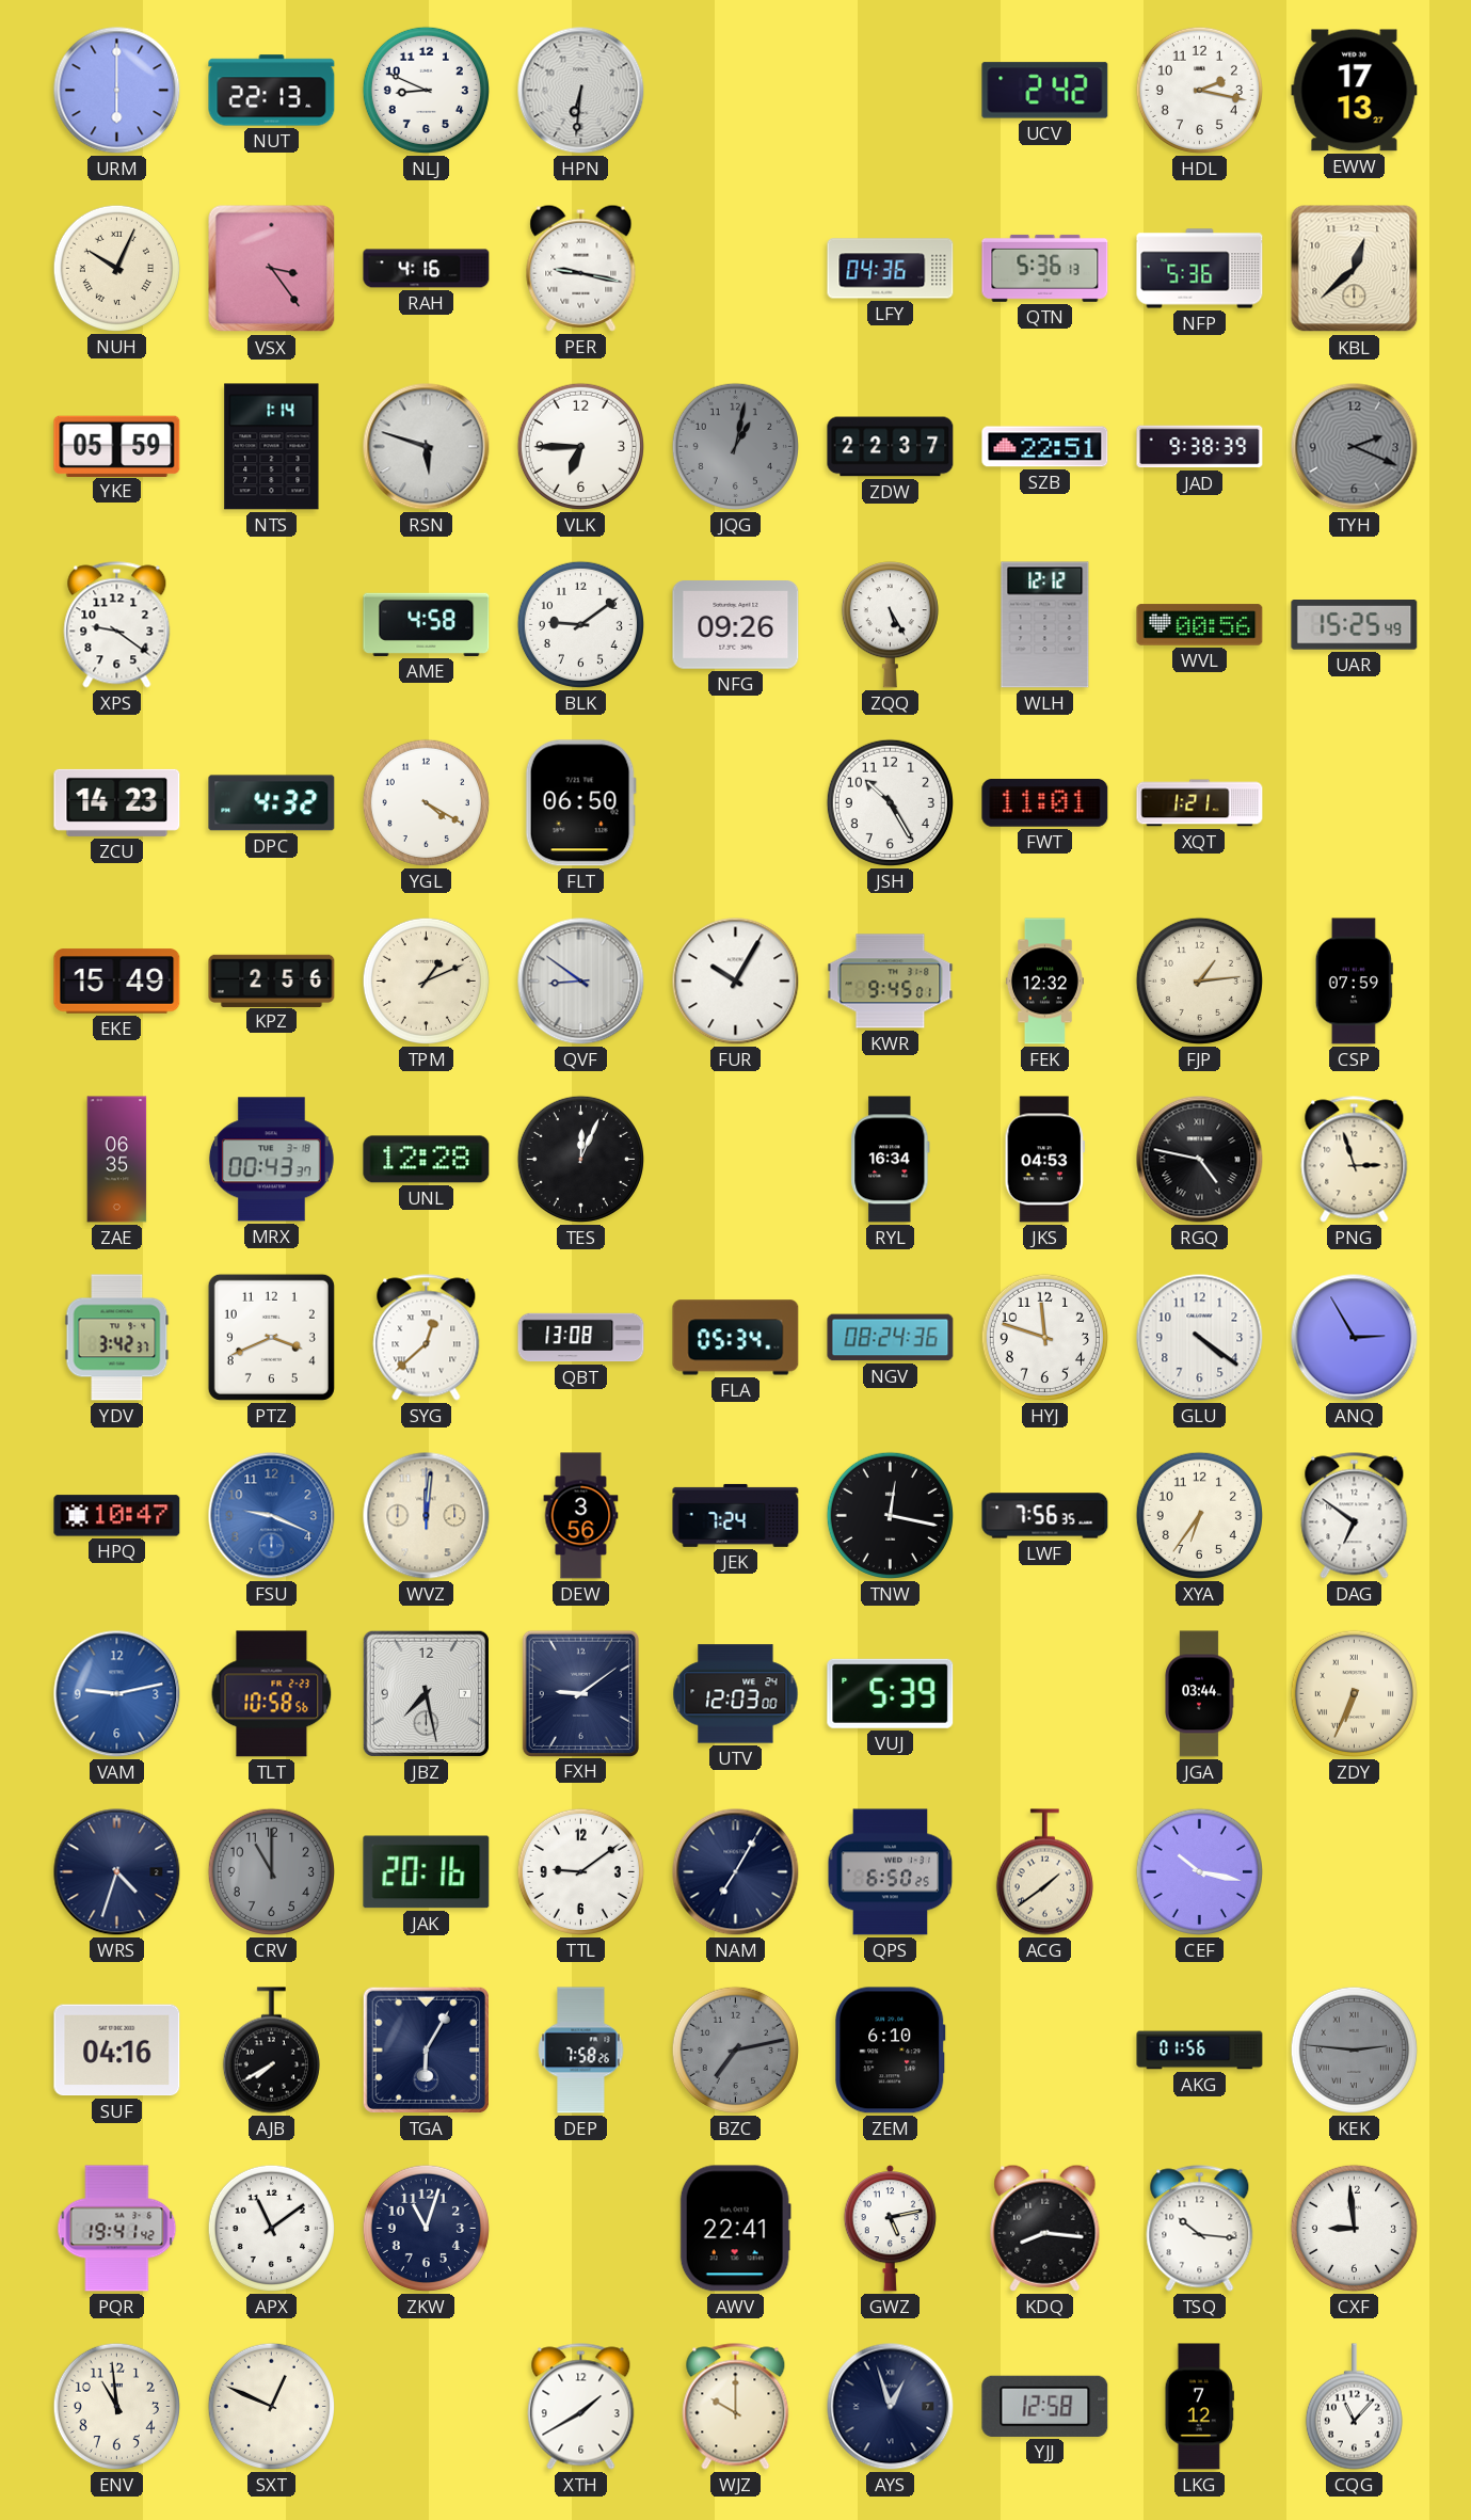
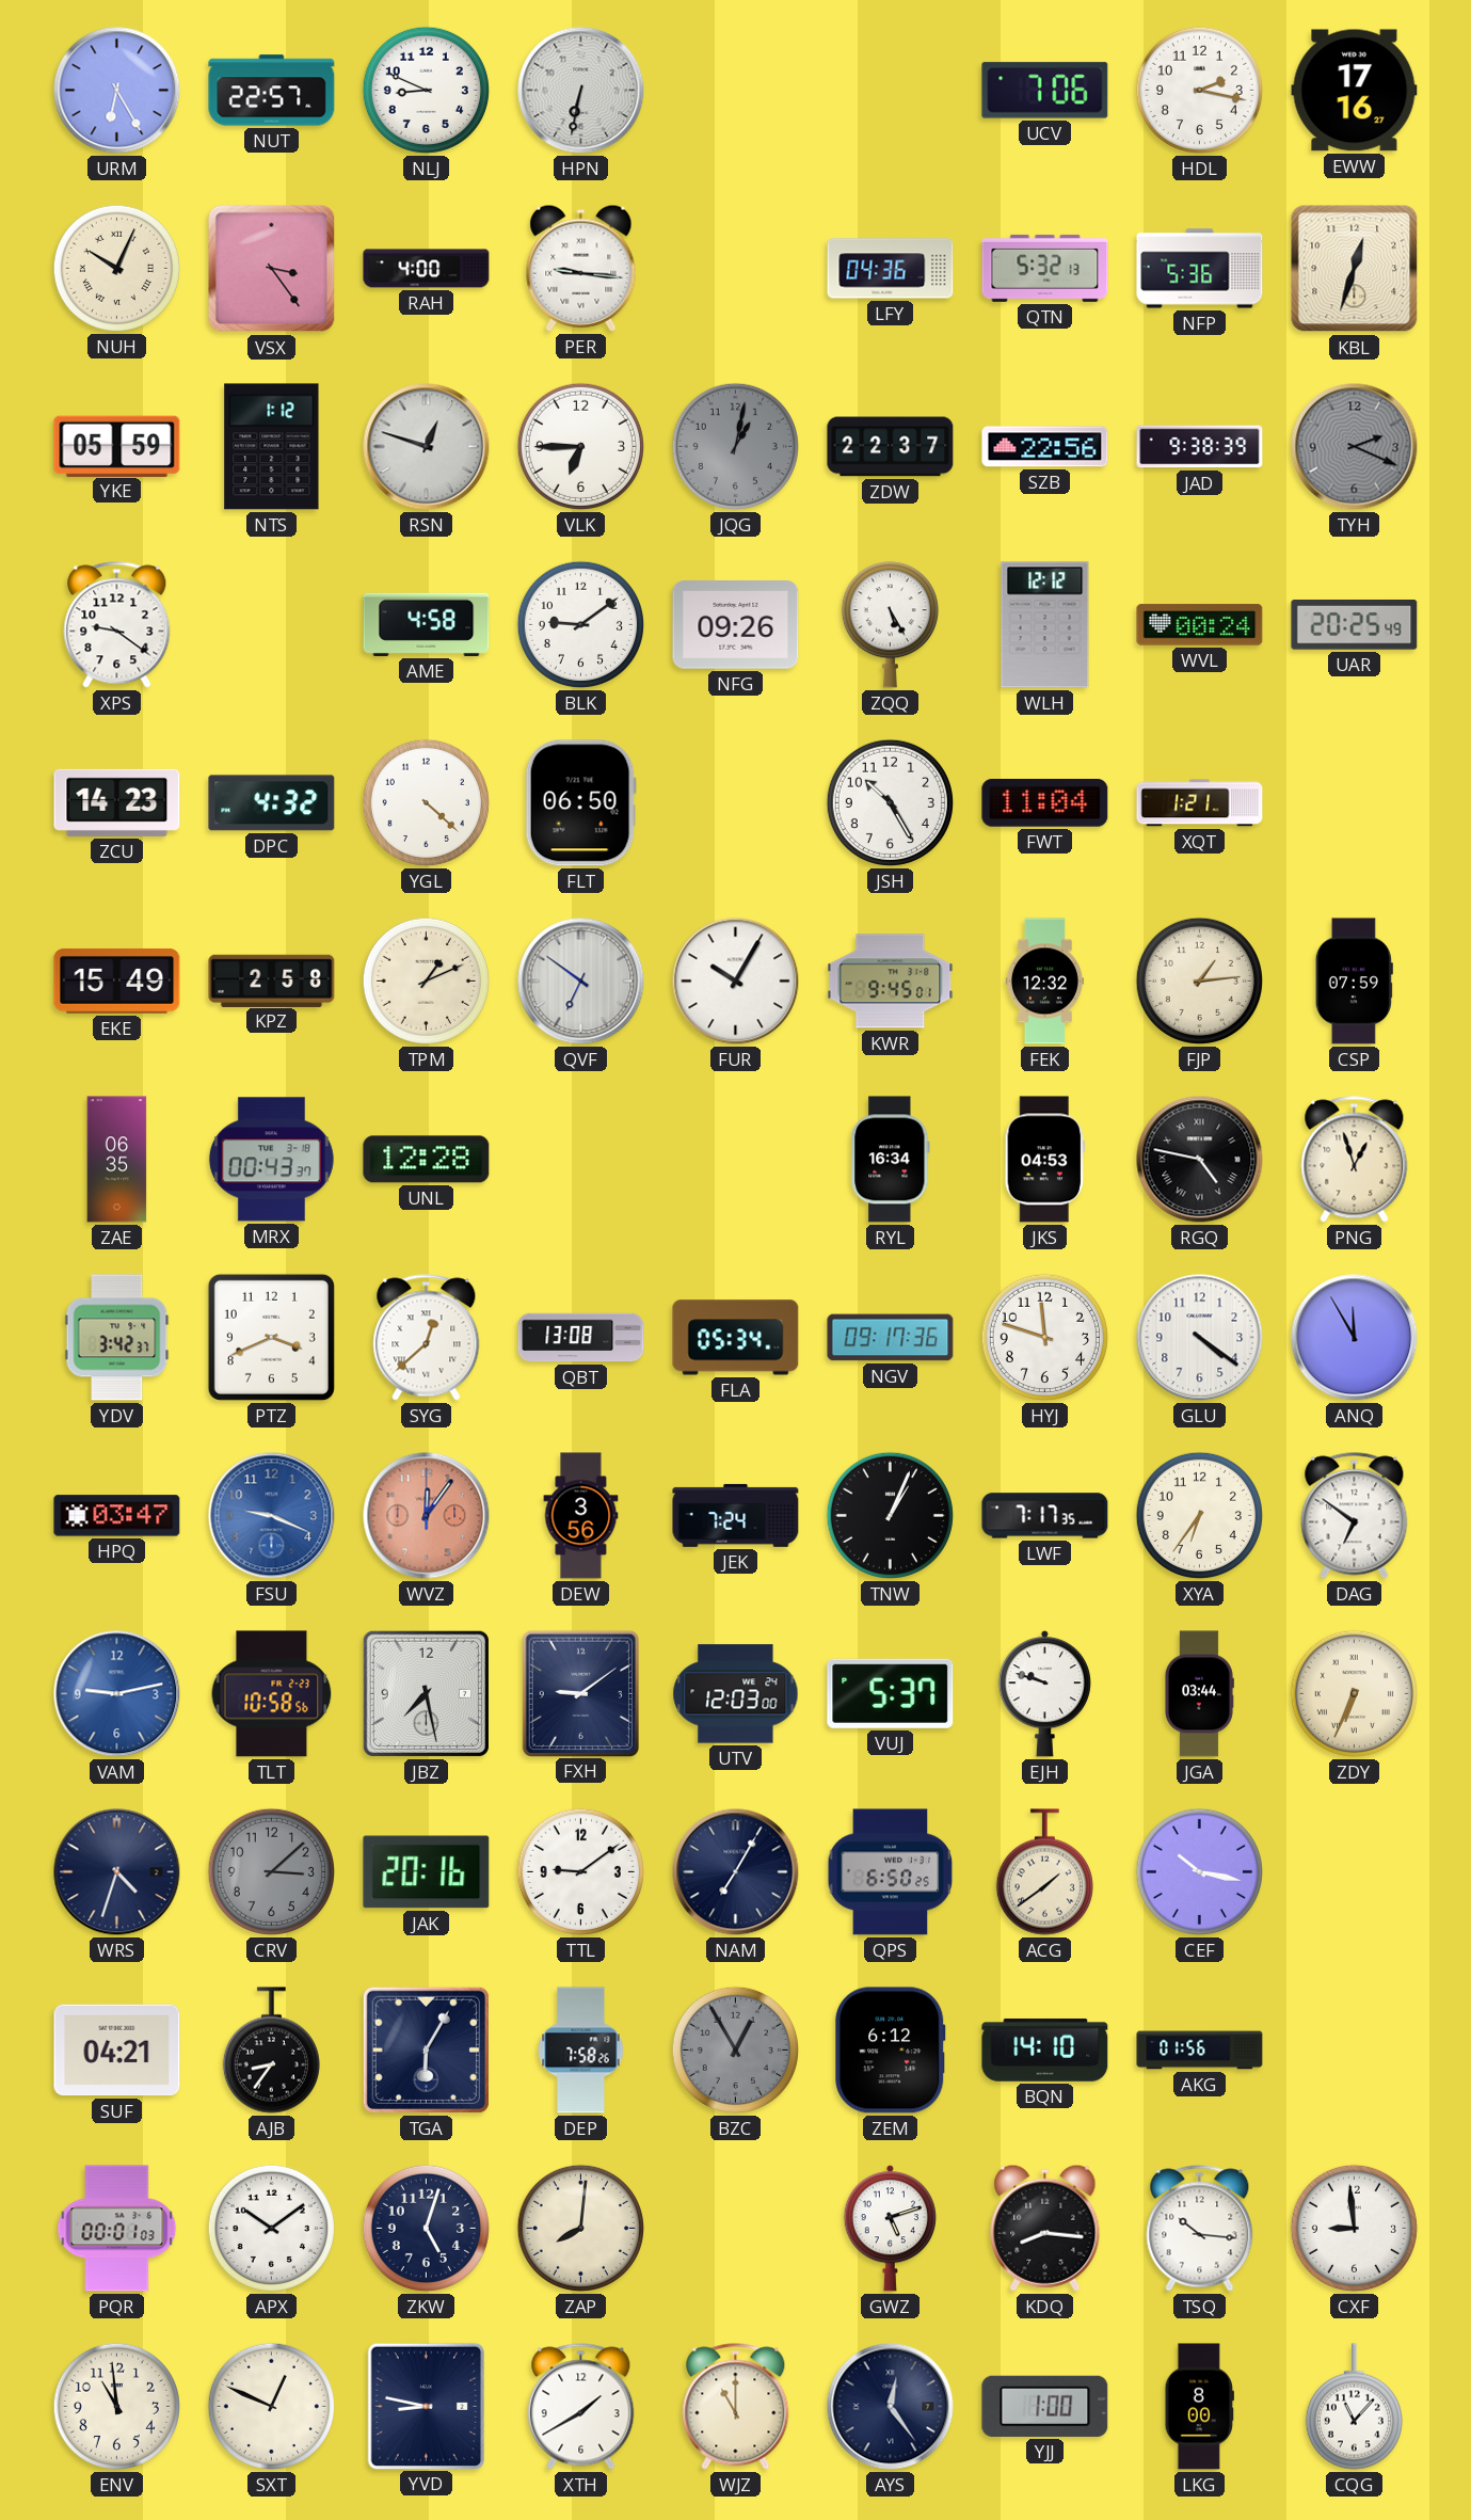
URM: 6:00 -> 6:25
NUT: 22:13 -> 22:57
HPN: 6:31 -> 6:32
UCV: 2:42 -> 7:06
EWW: 17:13 -> 17:16
RAH: 4:16 -> 4:00
PER: 9:17 -> 9:16
QTN: 5:36 -> 5:32
KBL: 12:38 -> 12:33
NTS: 1:14 -> 1:12
RSN: 5:48 -> 12:48
SZB: 22:51 -> 22:56
WVL: 00:56 -> 00:24
UAR: 15:25 -> 20:25
YGL: 4:20 -> 4:22
FWT: 11:01 -> 11:04
KPZ: 2:56 -> 2:58
QVF: 8:51 -> 6:51
TES: 12:04 -> none
PNG: 2:57 -> 12:57
NGV: 08:24 -> 09:17
ANQ: 2:55 -> 11:55
HPQ: 10:47 -> 03:47
WVZ: 12:01 -> 12:06
WVZ dial: cream -> salmon
TNW: 12:17 -> 1:04
LWF: 7:56 -> 7:17
VUJ: 5:39 -> 5:37
EJH: none -> 9:48
CRV: 11:00 -> 3:08
SUF: 04:16 -> 04:21
AJB: 7:40 -> 8:36
BZC: 7:13 -> 12:55
ZEM: 6:10 -> 6:12
BQN: none -> 14:10
KEK: 2:46 -> none
PQR: 19:41 -> 00:01
APX: 11:09 -> 10:09
ZKW: 11:03 -> 5:03
ZAP: none -> 8:01
AWV: 22:41 -> none
GWZ: 5:13 -> 5:12
YVD: none -> 8:47
WJZ: 10:00 -> 11:00
AYS: 12:57 -> 12:24
YJJ: 12:58 -> 1:00
LKG: 7:12 -> 8:00
